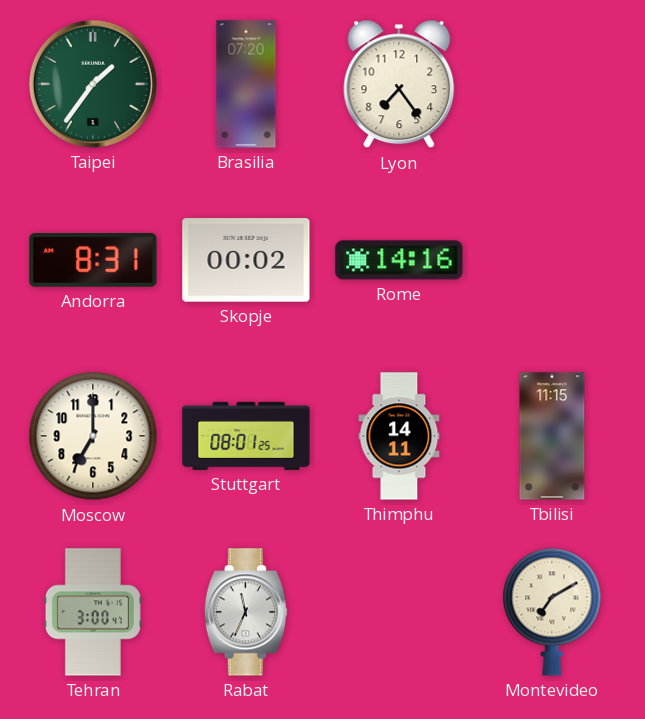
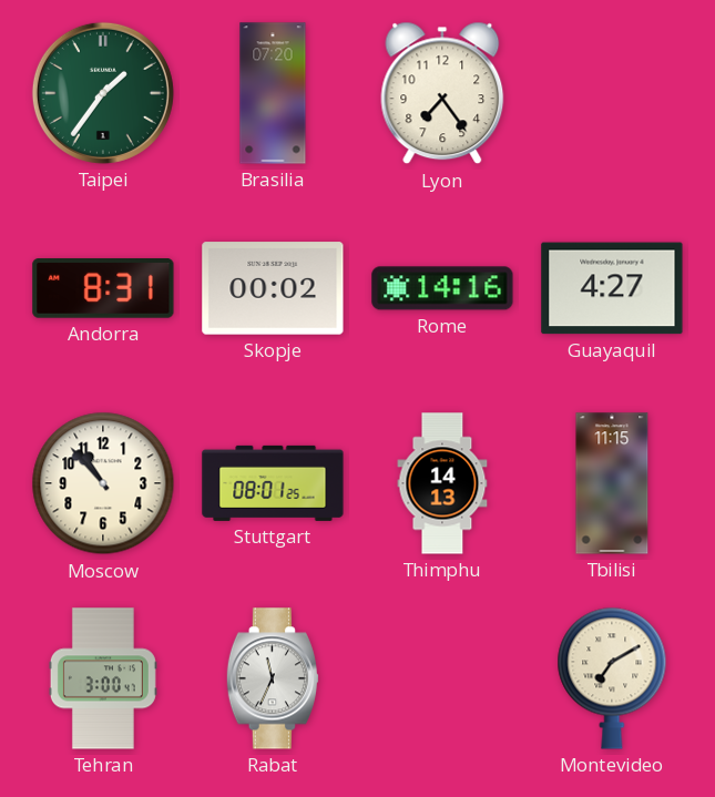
Guayaquil: none -> 4:27
Moscow: 7:00 -> 10:53
Thimphu: 14:11 -> 14:13
